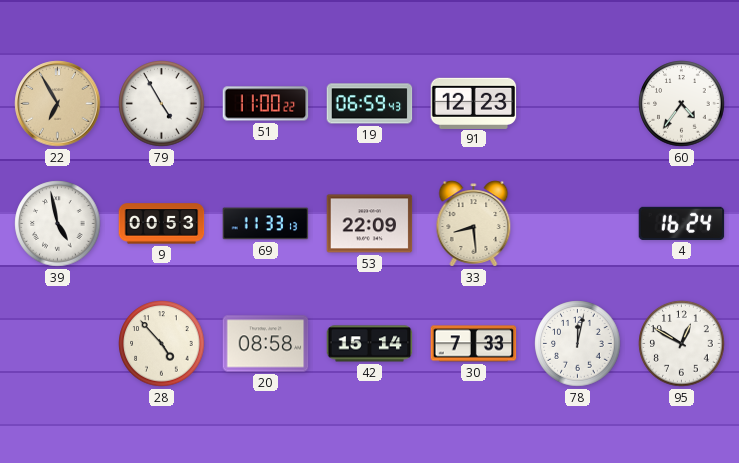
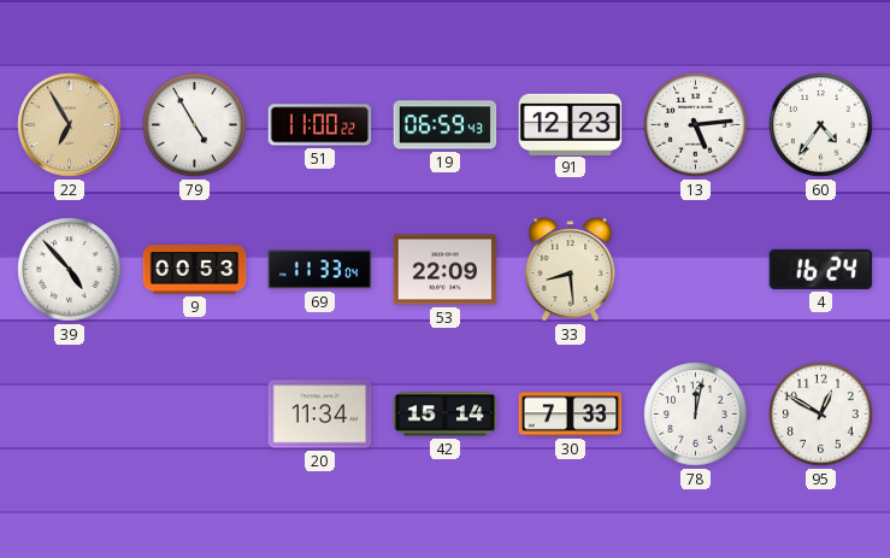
13: none -> 5:14
39: 4:58 -> 4:53
69: 11:33:13 -> 11:33:04
28: 4:53 -> none
20: 08:58 -> 11:34
